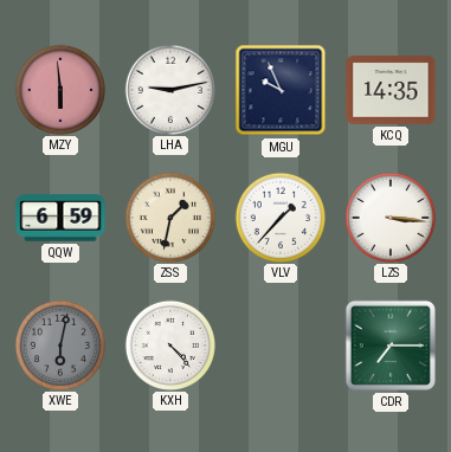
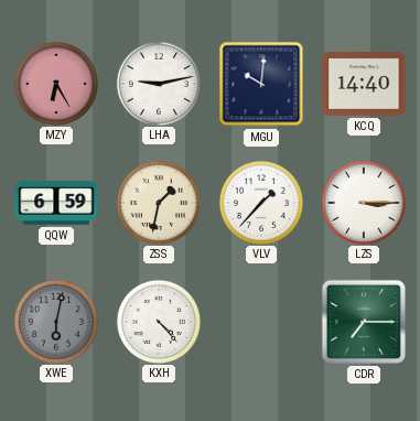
MZY: 5:59 -> 6:25
MGU: 9:56 -> 10:01
KCQ: 14:35 -> 14:40
LZS: 3:16 -> 3:15
